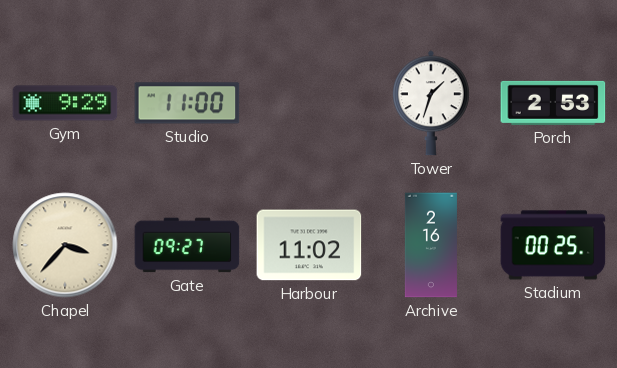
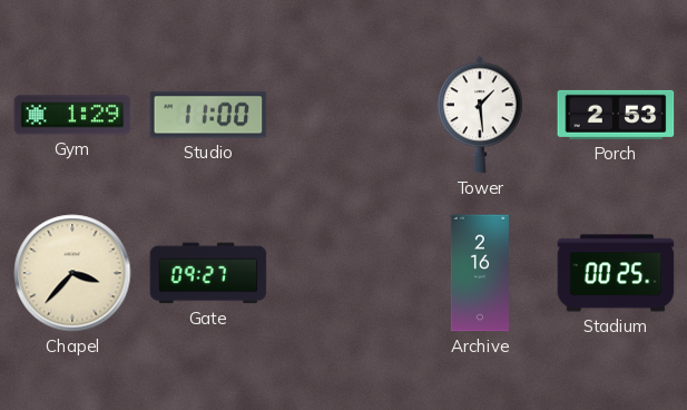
Gym: 9:29 -> 1:29
Tower: 1:33 -> 1:29
Harbour: 11:02 -> none
